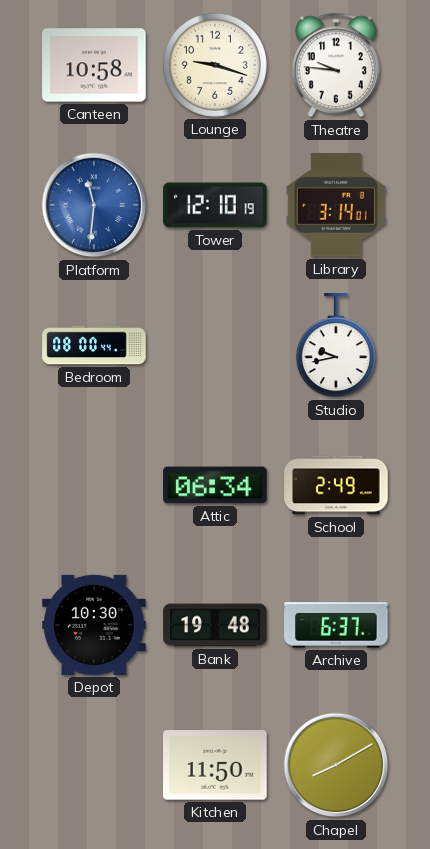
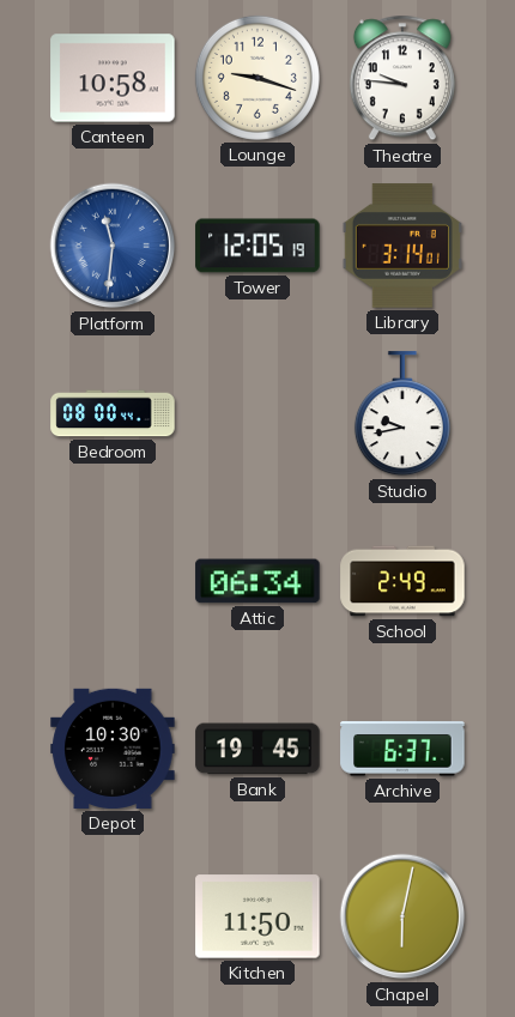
Tower: 12:10 -> 12:05
Bank: 19:48 -> 19:45
Chapel: 8:10 -> 6:02
